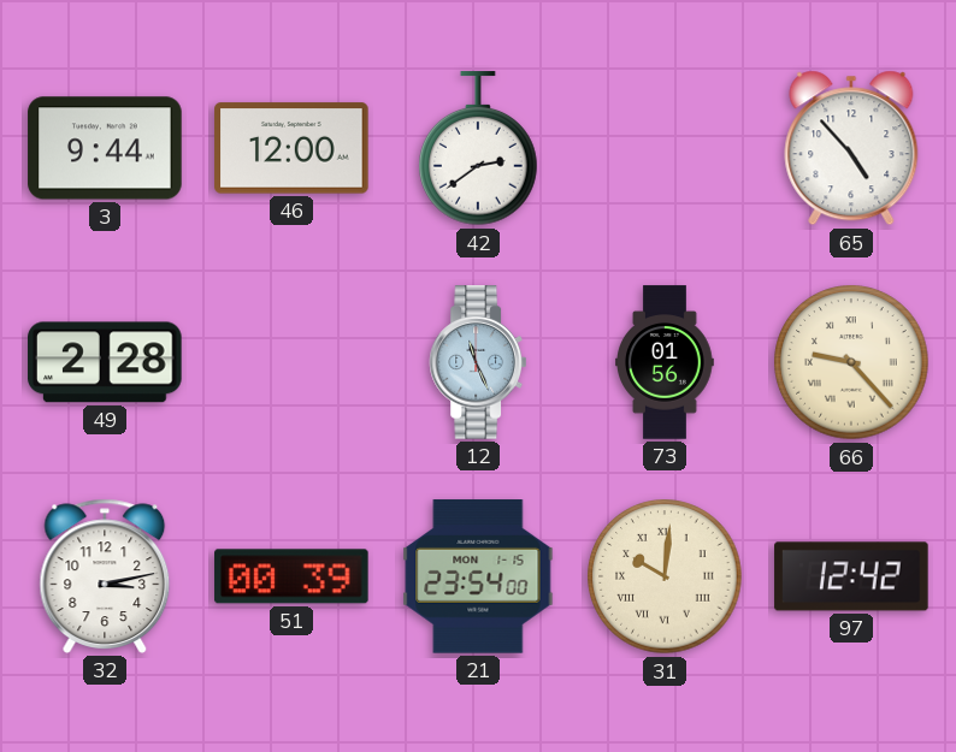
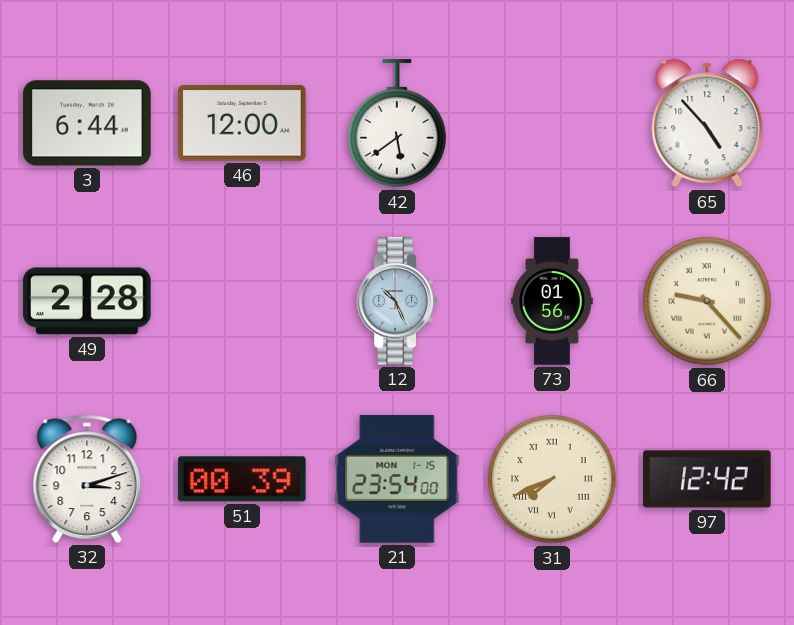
3: 9:44 -> 6:44
42: 2:39 -> 5:39
12: 11:26 -> 10:26
32: 3:13 -> 3:12
31: 10:01 -> 7:41
